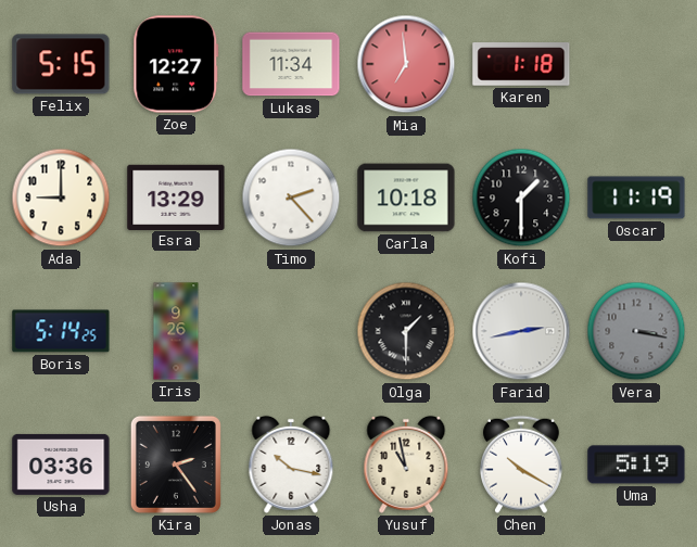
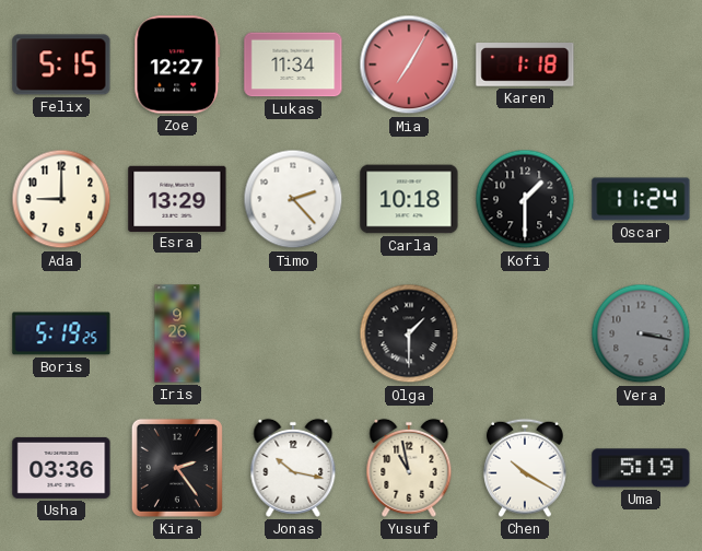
Mia: 6:59 -> 7:05
Oscar: 11:19 -> 11:24
Boris: 5:14 -> 5:19
Farid: 2:43 -> none
